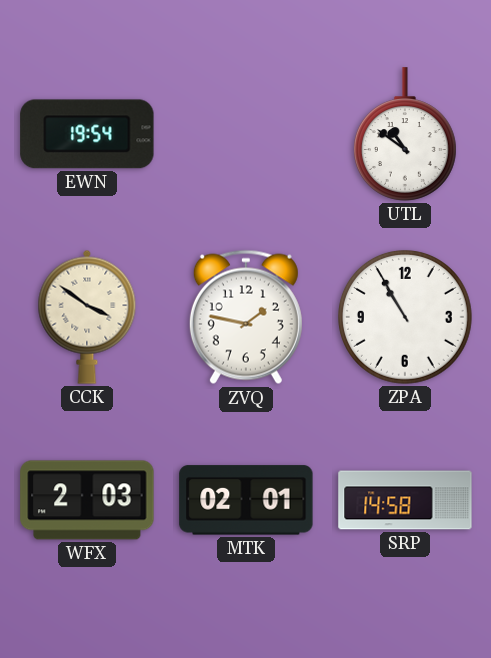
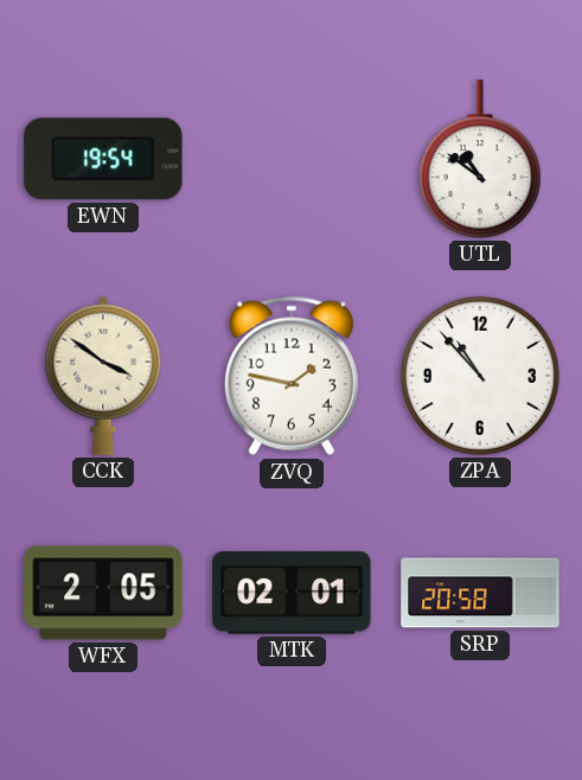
ZPA: 10:55 -> 10:53
WFX: 2:03 -> 2:05
SRP: 14:58 -> 20:58
